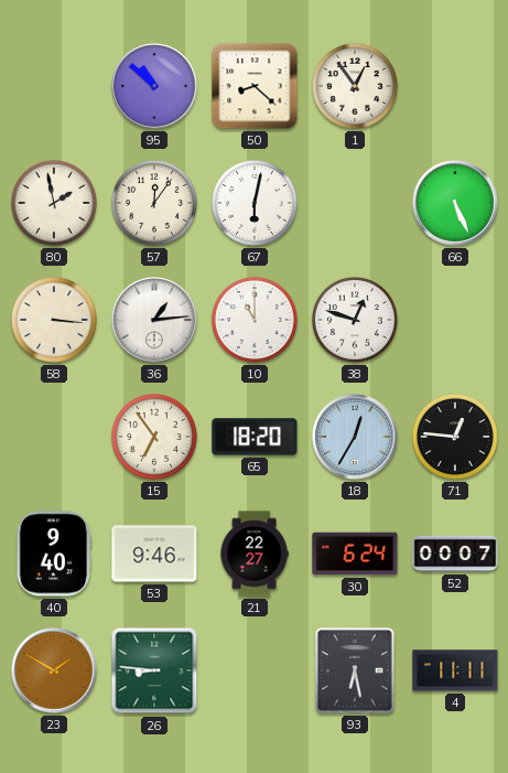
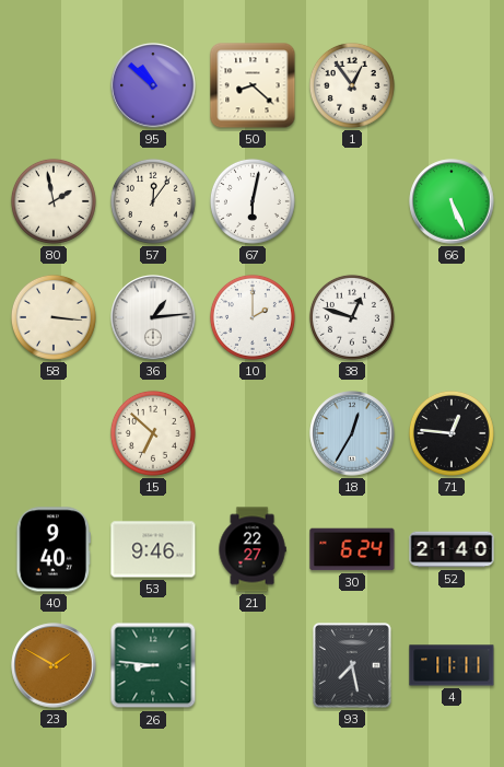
10: 11:00 -> 2:00
15: 6:54 -> 6:52
65: 18:20 -> none
52: 00:07 -> 21:40
93: 6:28 -> 7:28
